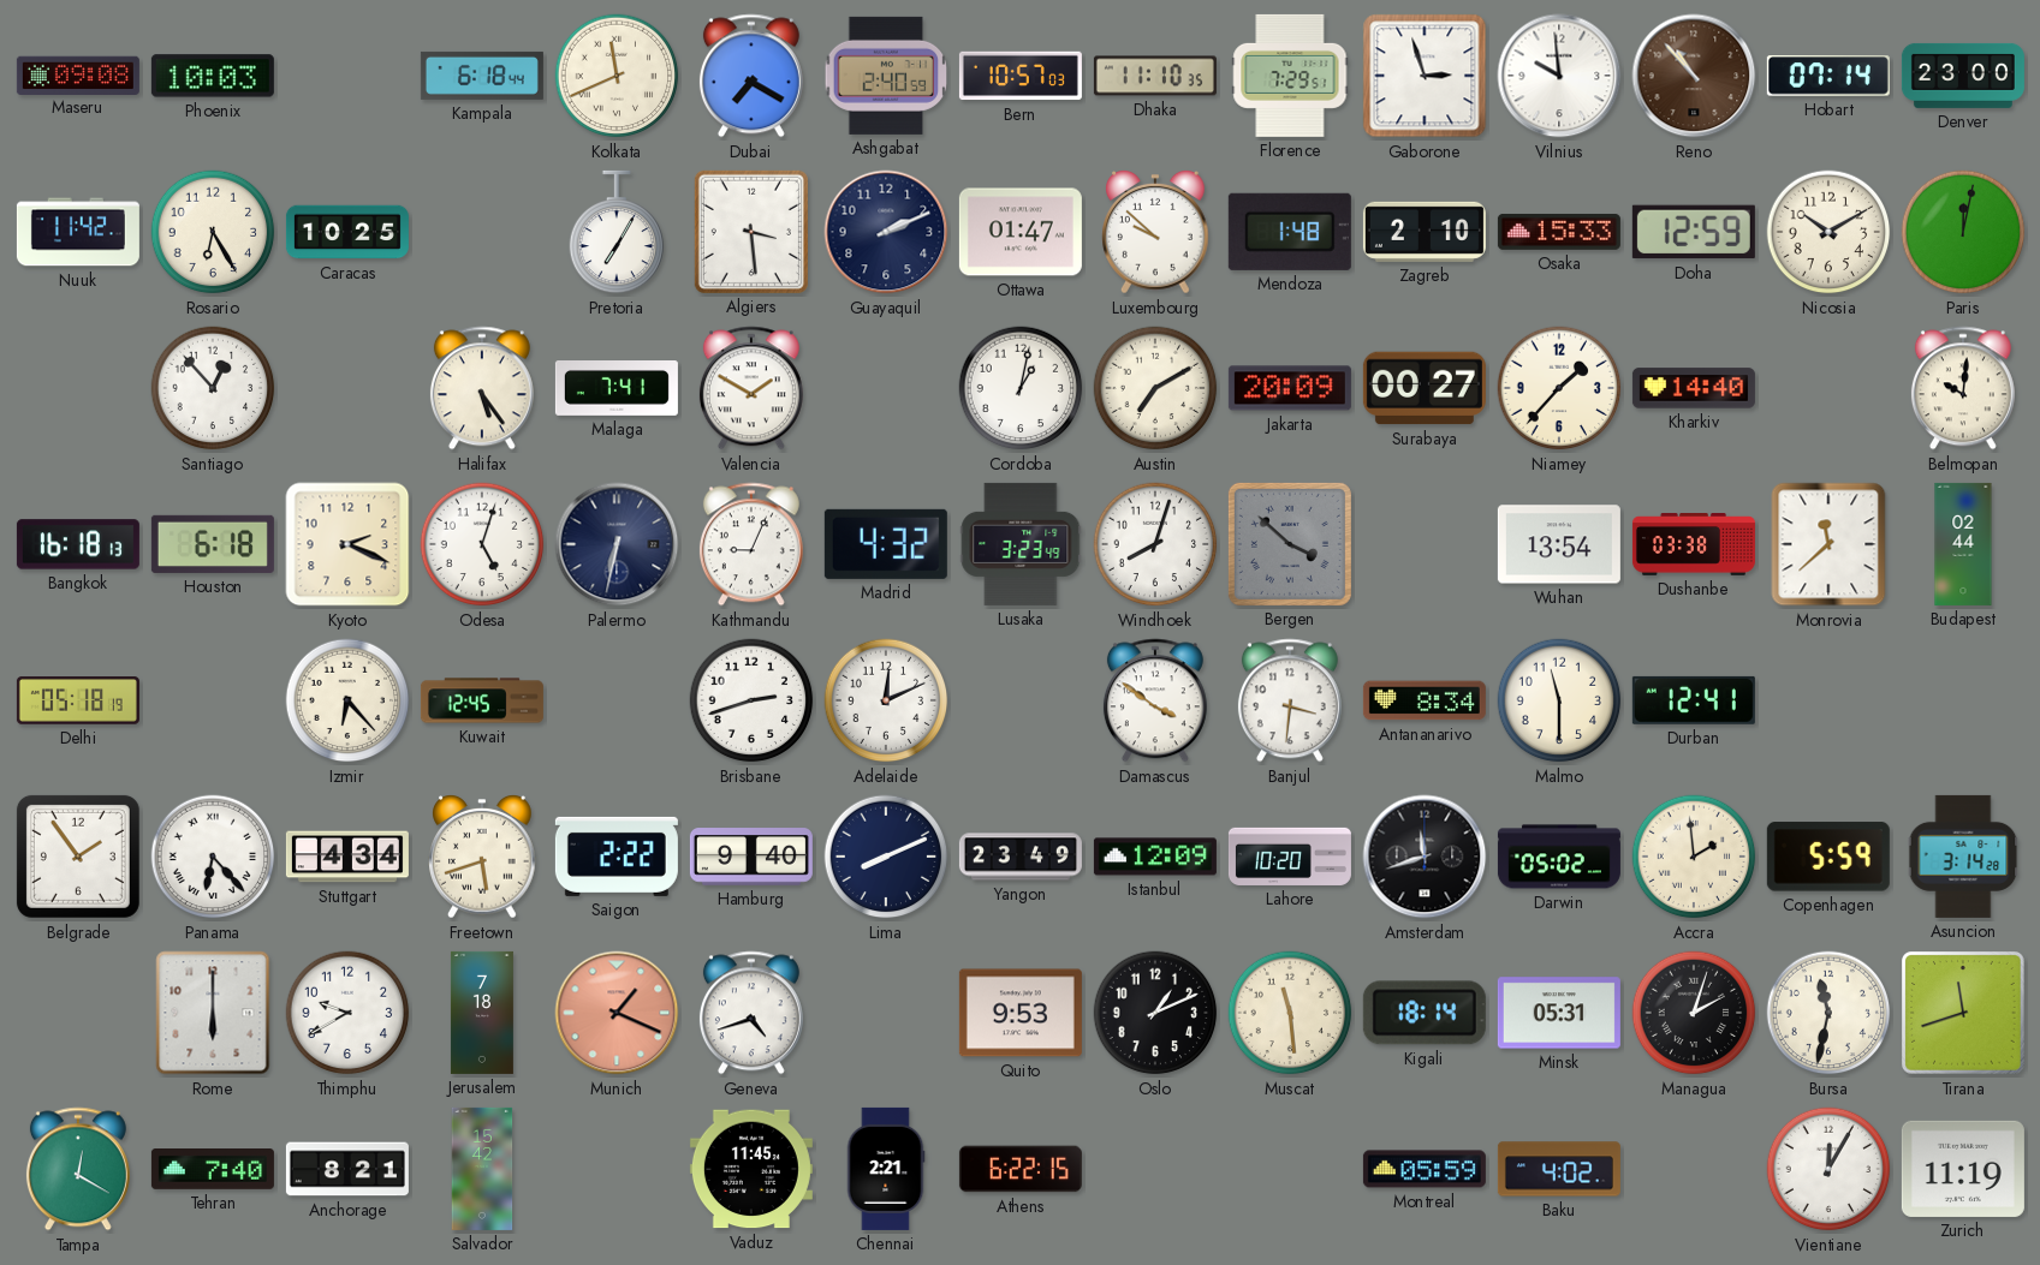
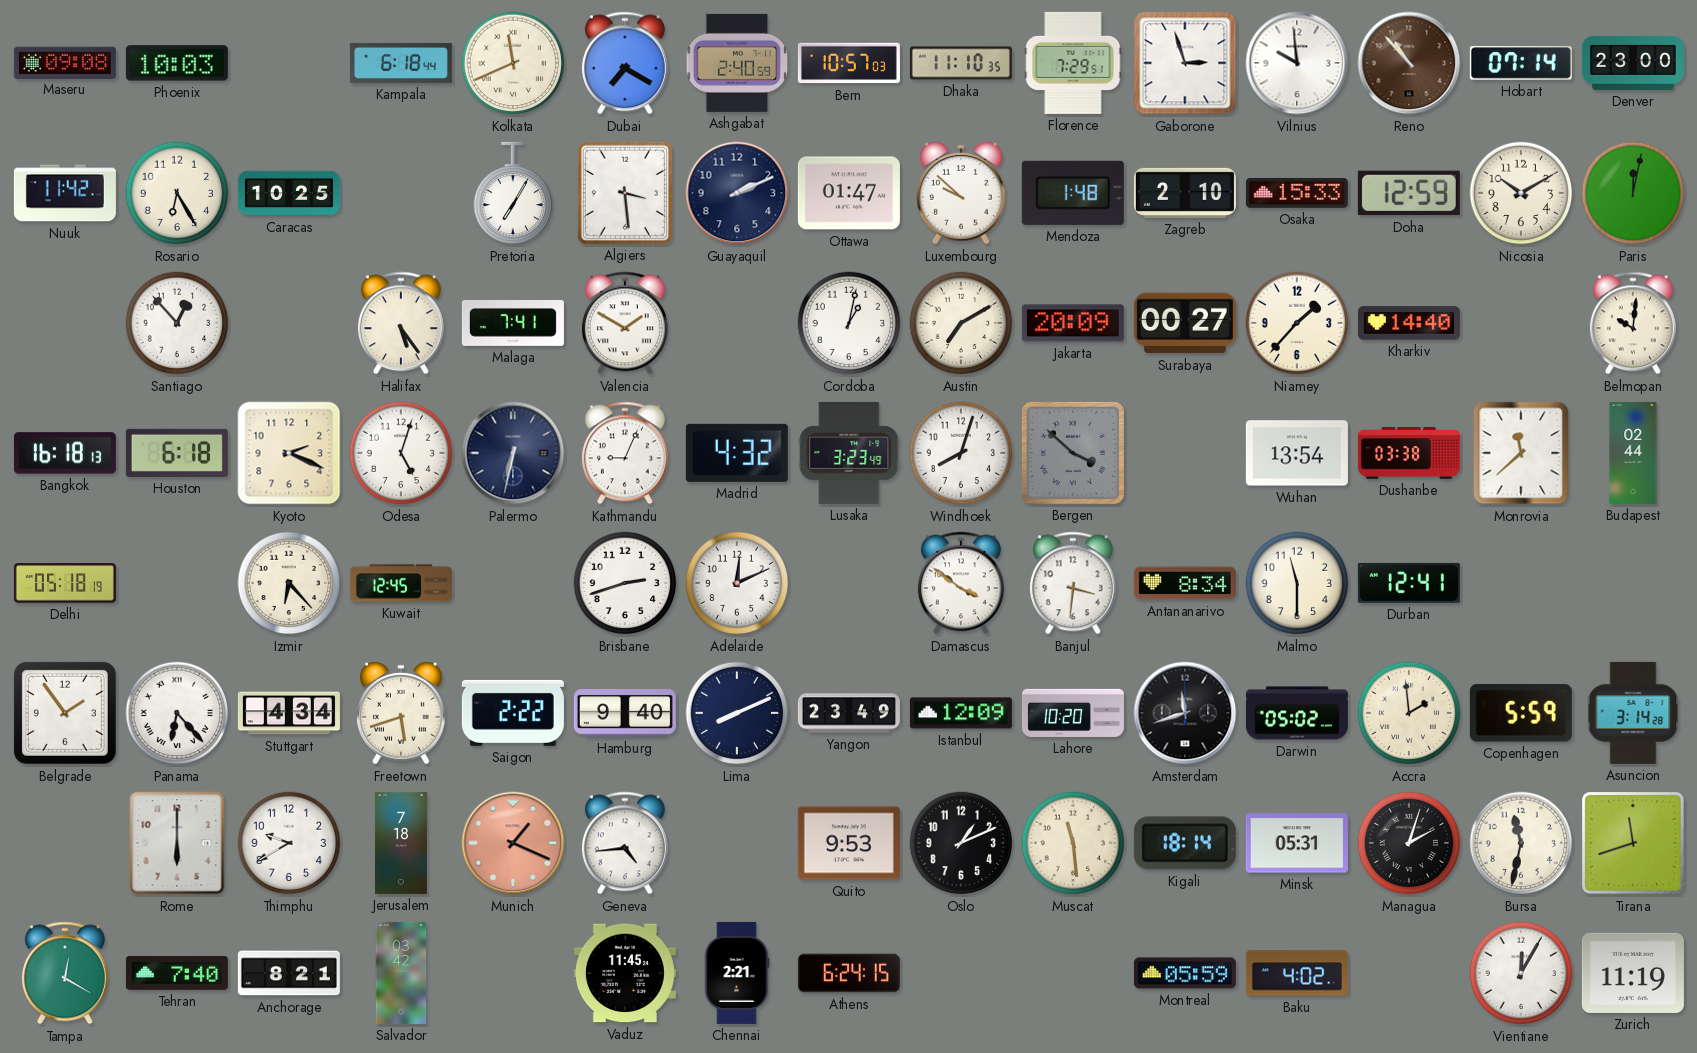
Geneva: 4:42 -> 4:44
Salvador: 15:42 -> 03:42
Athens: 6:22 -> 6:24
